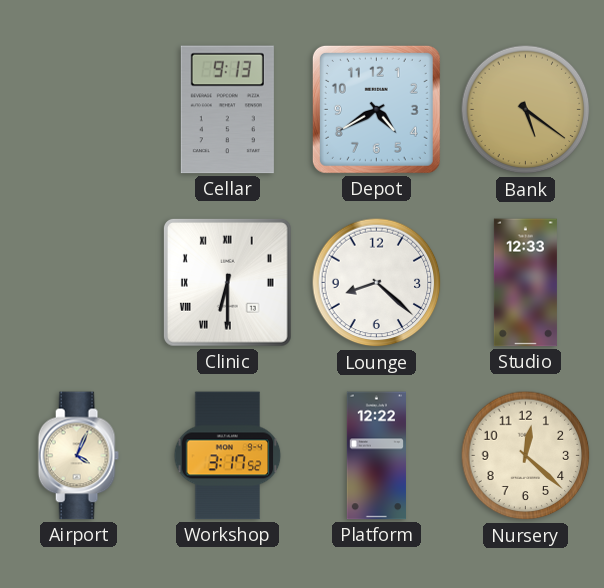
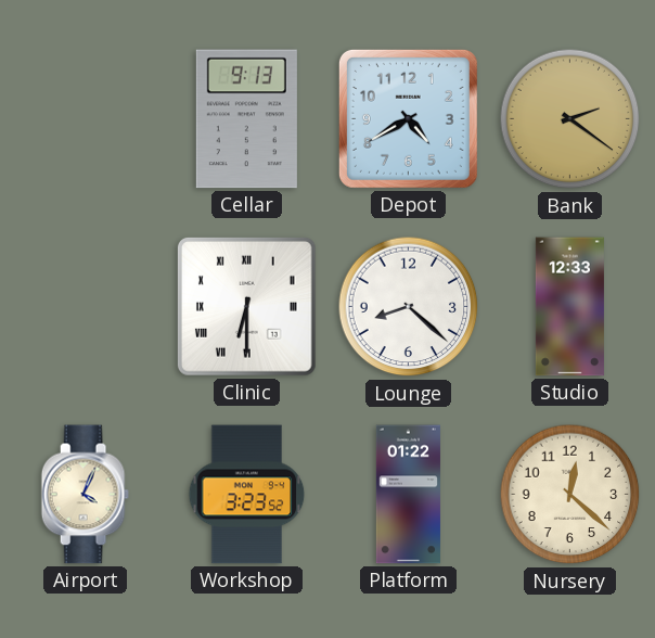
Bank: 5:21 -> 2:21
Workshop: 3:17 -> 3:23
Platform: 12:22 -> 01:22
